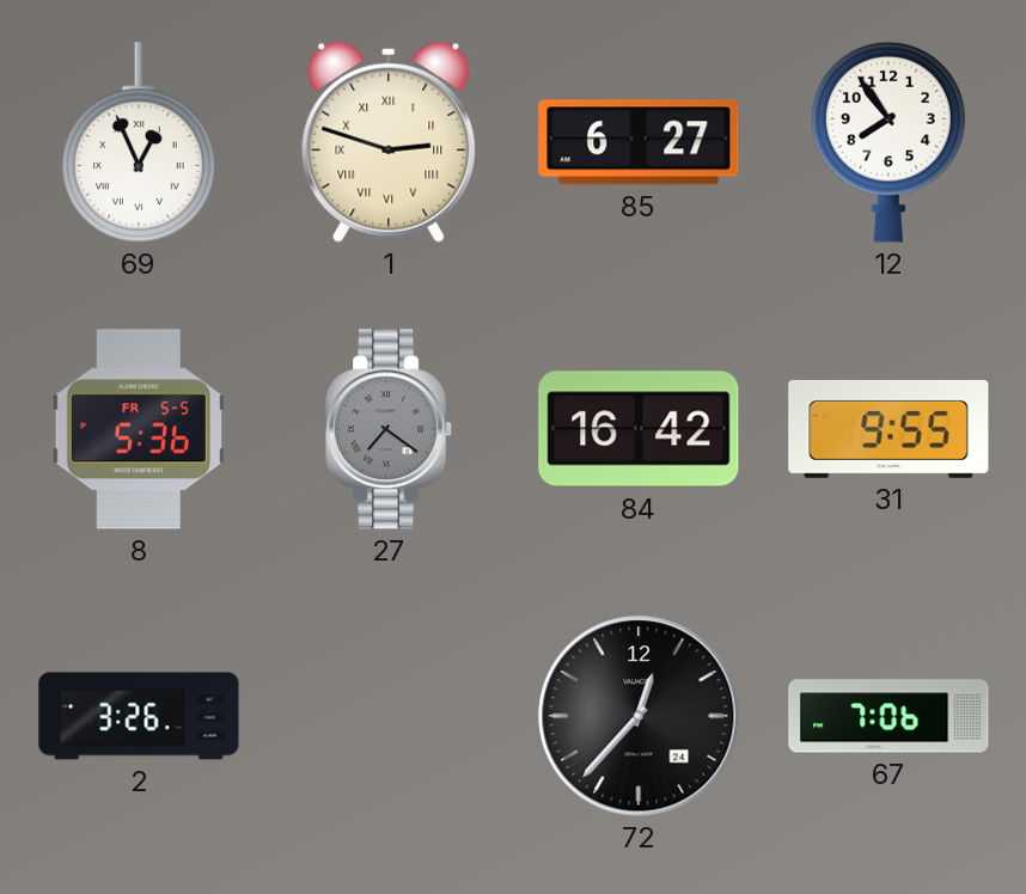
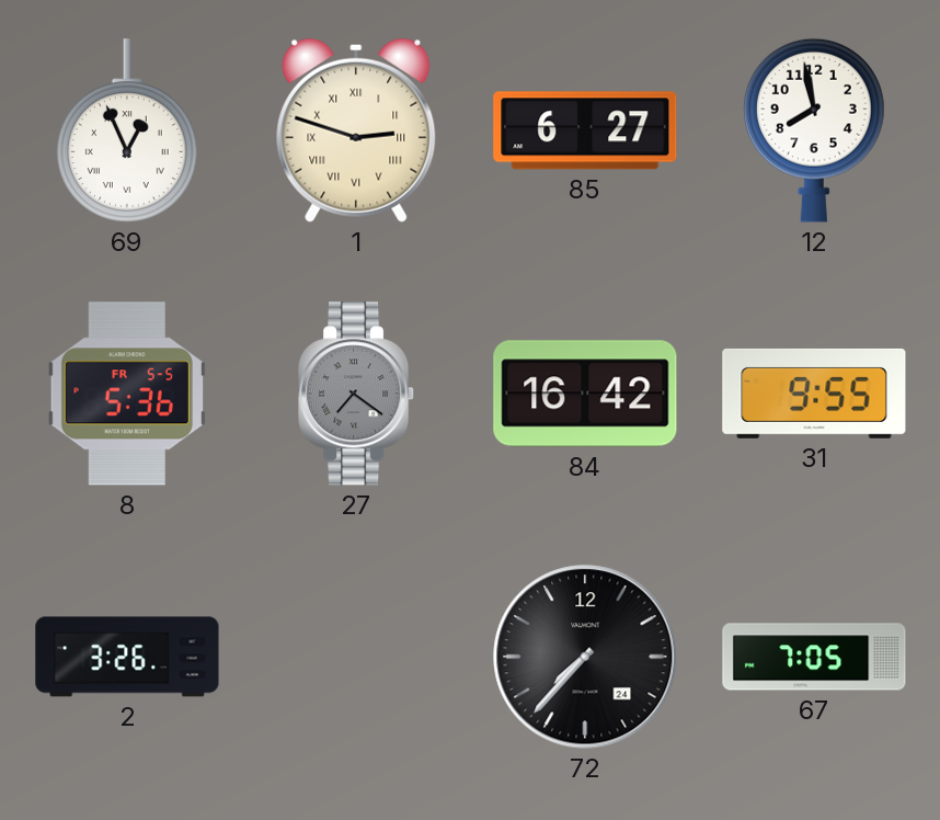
12: 7:54 -> 7:58
72: 12:37 -> 7:37
67: 7:06 -> 7:05
